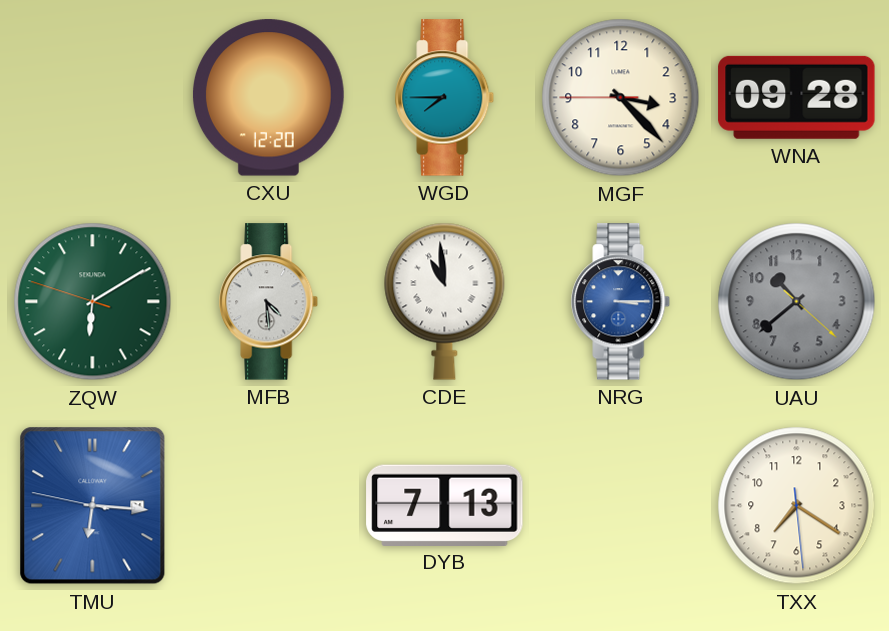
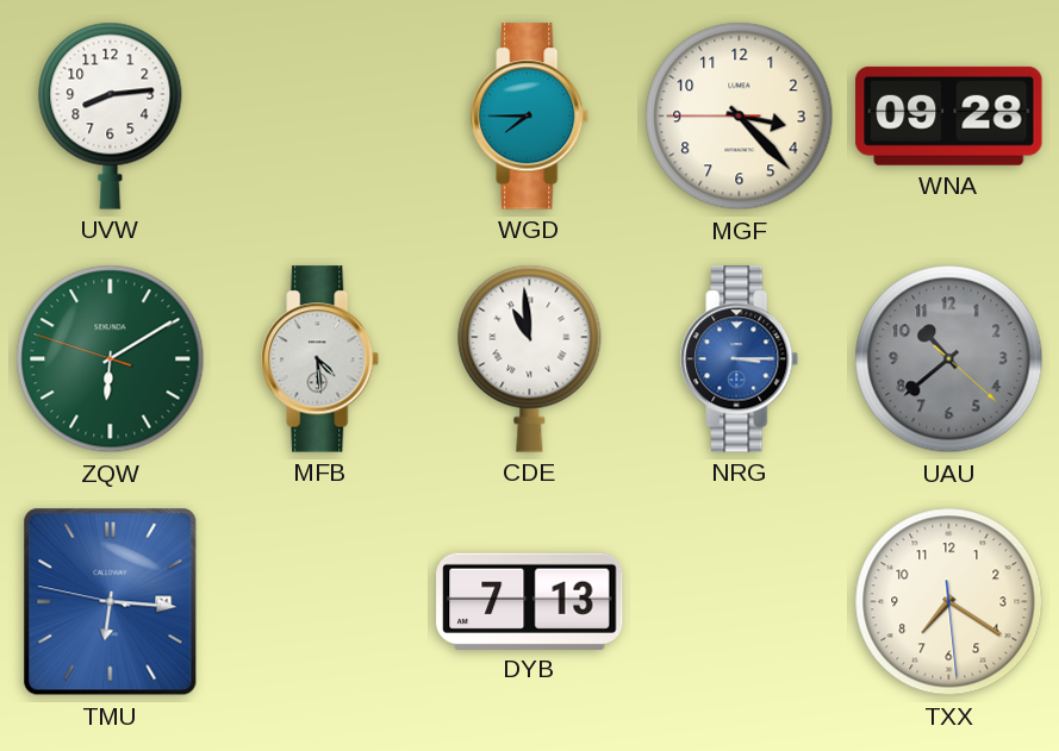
UVW: none -> 8:14
CXU: 12:20 -> none
